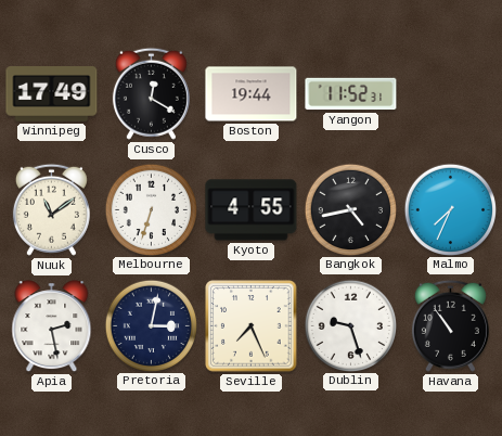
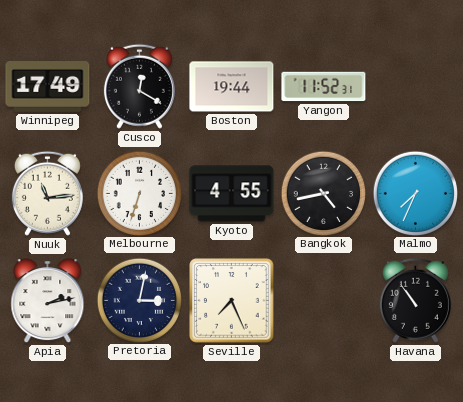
Nuuk: 11:09 -> 11:14
Apia: 2:28 -> 2:13
Dublin: 9:27 -> none
